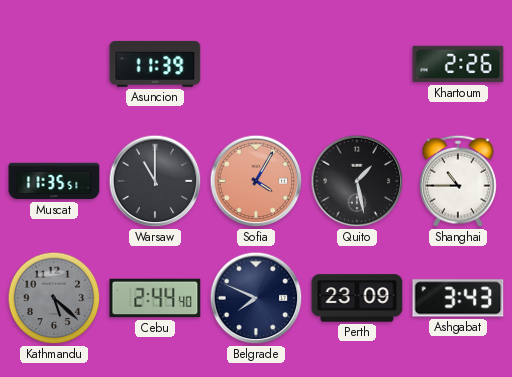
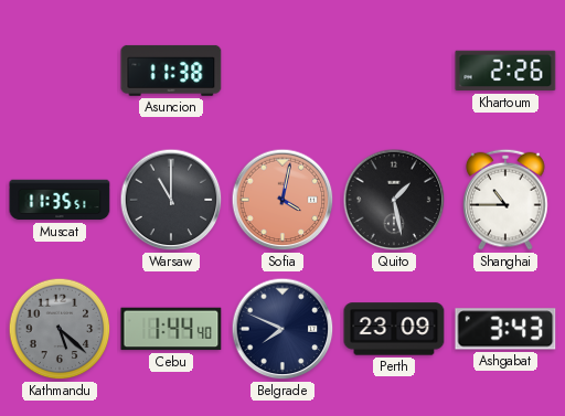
Asuncion: 11:39 -> 11:38
Sofia: 4:05 -> 4:02
Cebu: 2:44 -> 1:44
